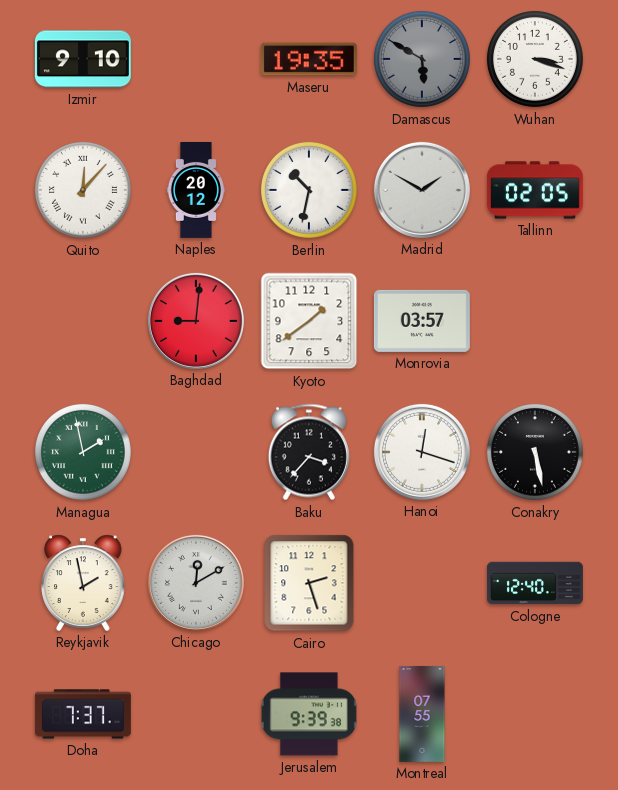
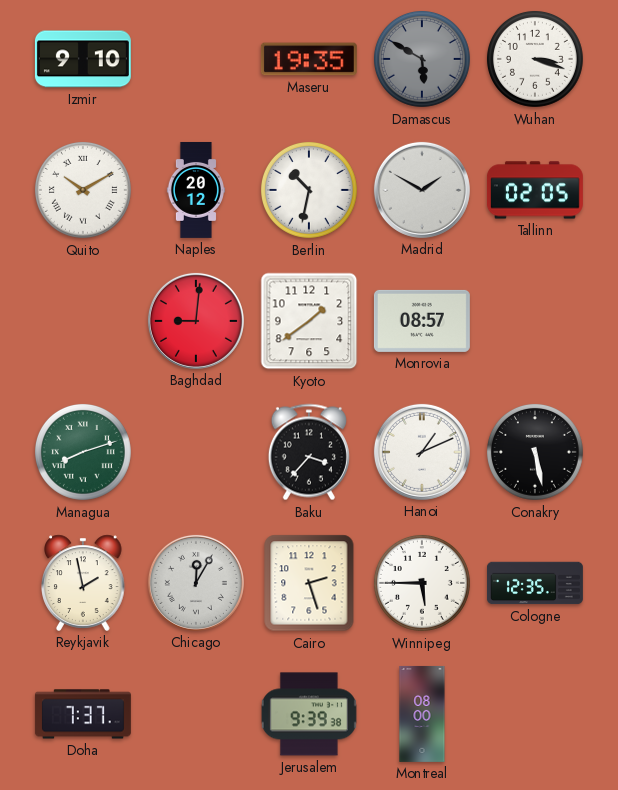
Quito: 12:07 -> 10:10
Monrovia: 03:57 -> 08:57
Managua: 1:58 -> 8:12
Hanoi: 12:18 -> 1:11
Chicago: 12:10 -> 12:05
Winnipeg: none -> 5:45
Cologne: 12:40 -> 12:35
Montreal: 07:55 -> 08:00
